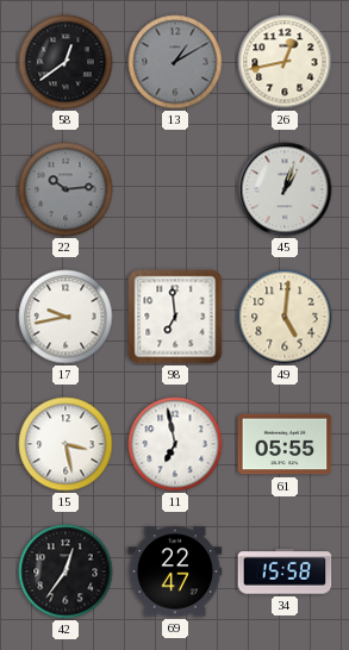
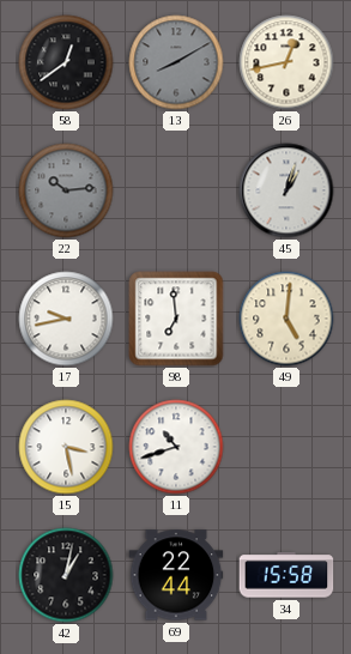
13: 1:10 -> 8:10
11: 6:58 -> 10:42
61: 05:55 -> none
42: 12:36 -> 1:02
69: 22:47 -> 22:44
